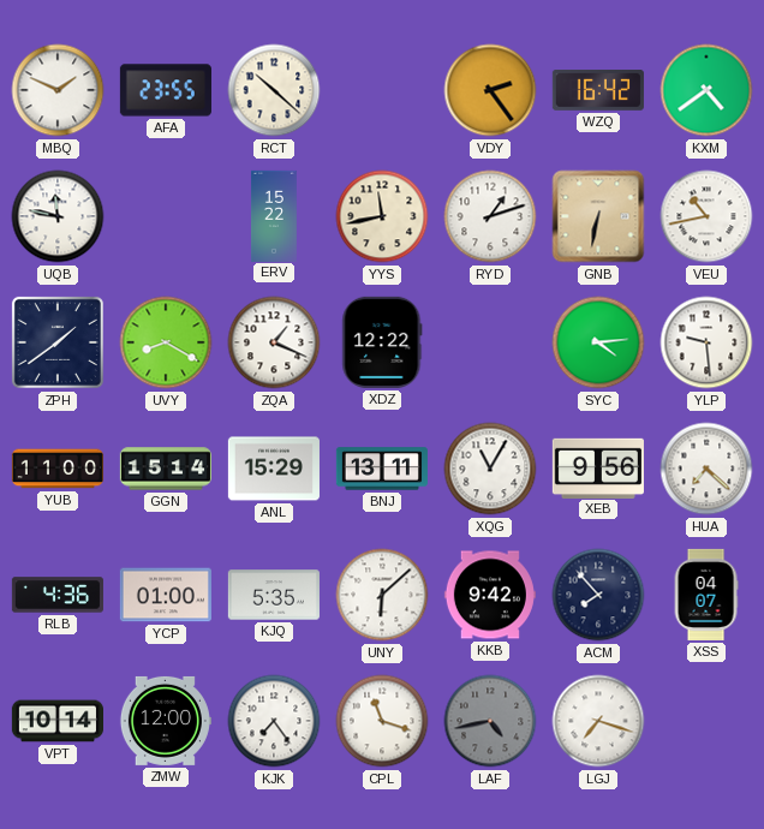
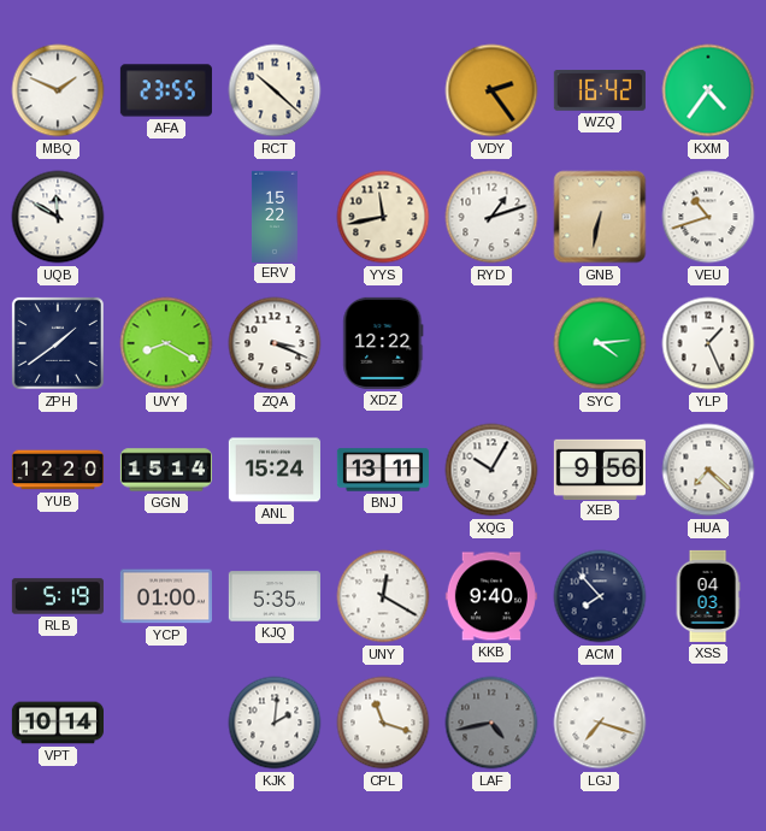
KXM: 4:39 -> 4:36
UQB: 11:47 -> 11:50
VEU: 10:43 -> 10:42
ZQA: 1:19 -> 3:19
YLP: 9:29 -> 1:26
YUB: 11:00 -> 12:20
ANL: 15:29 -> 15:24
XQG: 11:05 -> 10:05
RLB: 4:36 -> 5:19
UNY: 6:08 -> 12:20
KKB: 9:42 -> 9:40
XSS: 04:07 -> 04:03
ZMW: 12:00 -> none
KJK: 7:24 -> 2:01
